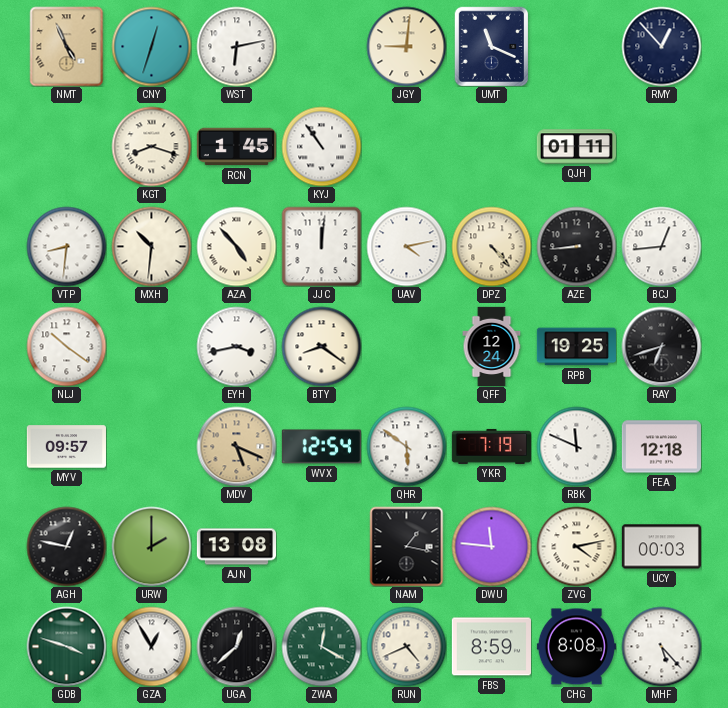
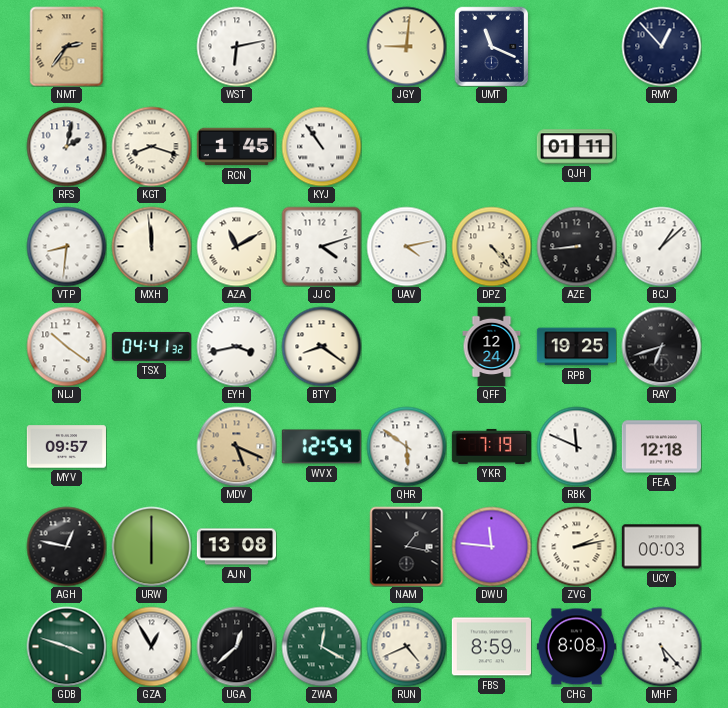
NMT: 4:56 -> 2:36
CNY: 12:33 -> none
RFS: none -> 2:02
MXH: 10:31 -> 11:59
AZA: 4:53 -> 11:10
JJC: 12:01 -> 4:12
BCJ: 12:44 -> 1:08
TSX: none -> 04:41
URW: 2:00 -> 6:00
ZVG: 4:13 -> 2:13
